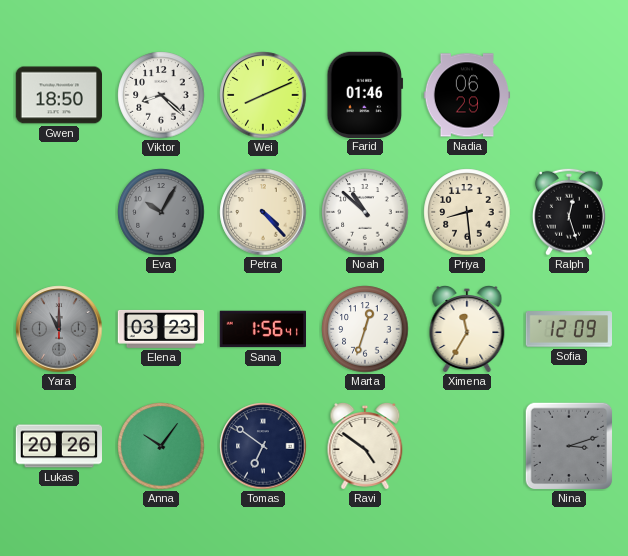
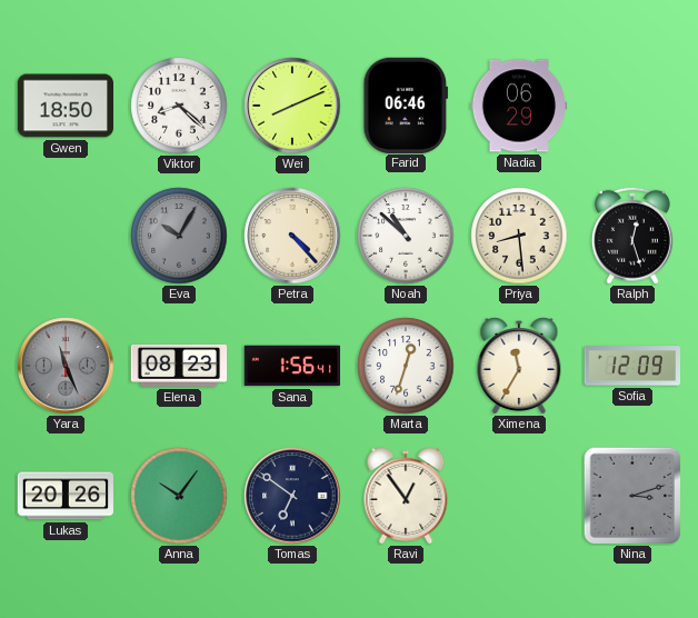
Farid: 01:46 -> 06:46
Yara: 11:00 -> 11:26
Elena: 03:23 -> 08:23
Ravi: 4:51 -> 12:54
